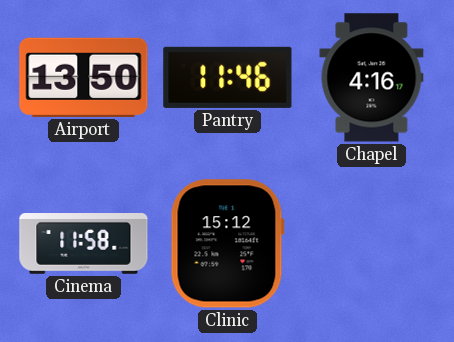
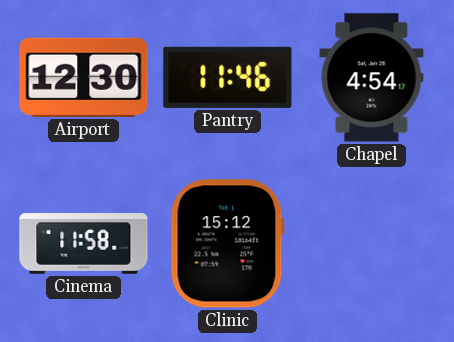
Airport: 13:50 -> 12:30
Chapel: 4:16 -> 4:54
